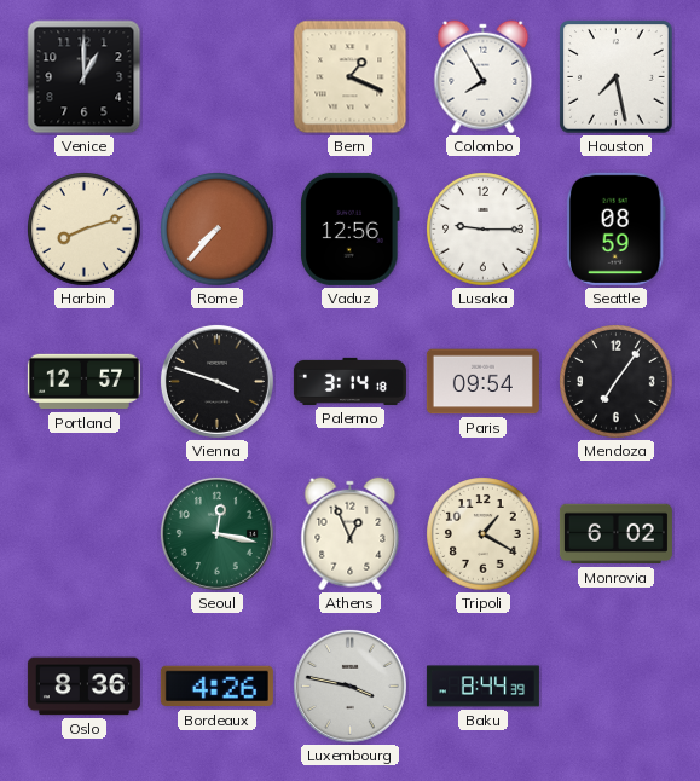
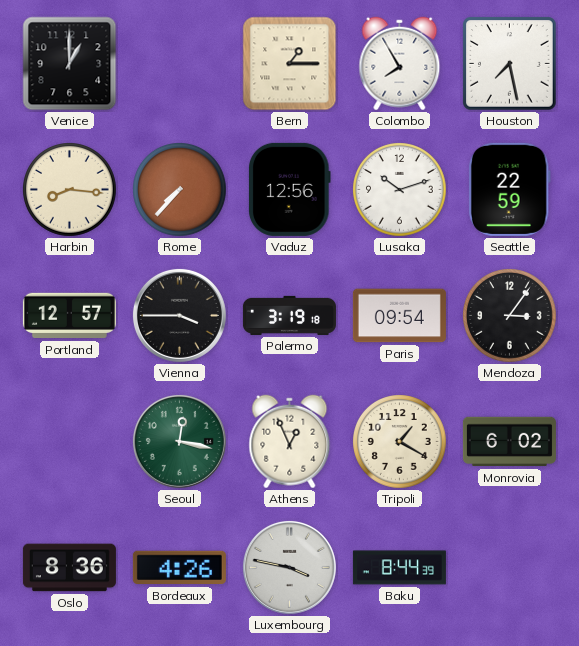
Bern: 1:19 -> 1:15
Harbin: 8:12 -> 8:16
Lusaka: 9:15 -> 10:12
Seattle: 08:59 -> 22:59
Vienna: 3:48 -> 3:45
Palermo: 3:14 -> 3:19
Mendoza: 7:06 -> 3:06
